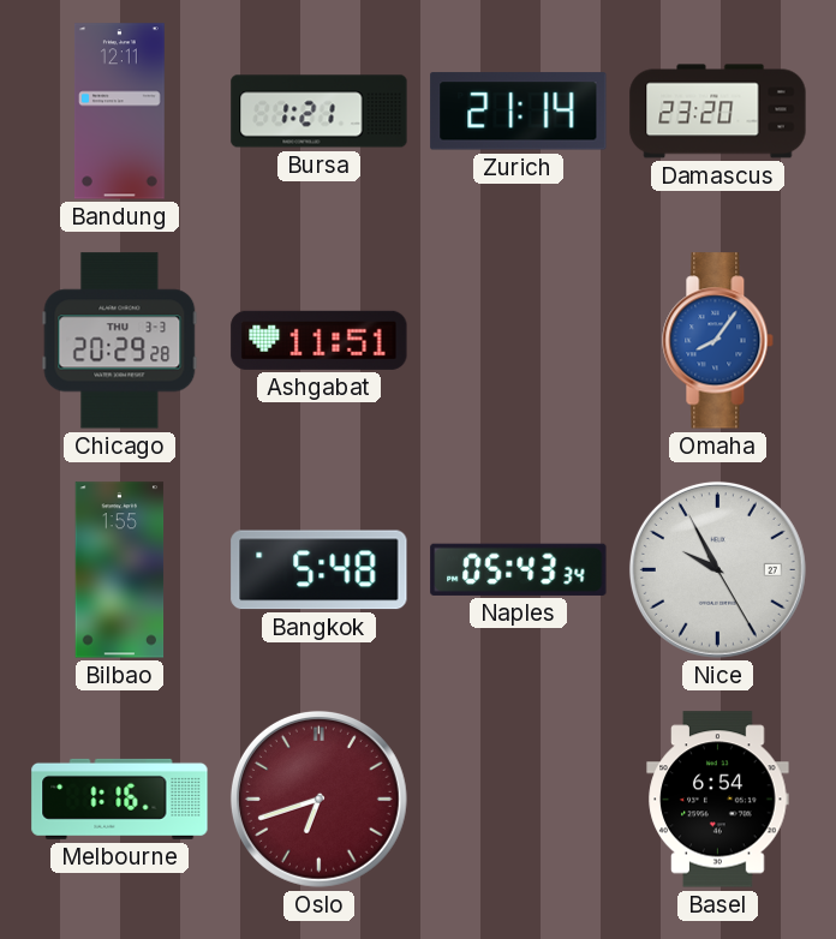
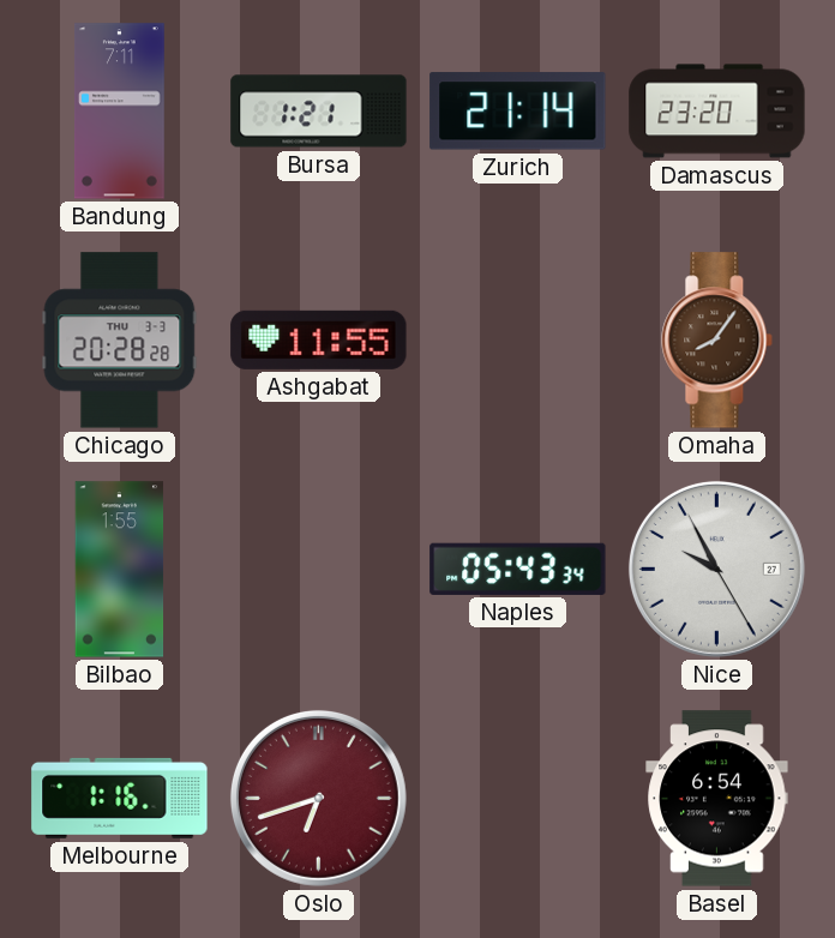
Bandung: 12:11 -> 7:11
Chicago: 20:29 -> 20:28
Ashgabat: 11:51 -> 11:55
Omaha dial: blue -> brown
Bangkok: 5:48 -> none
